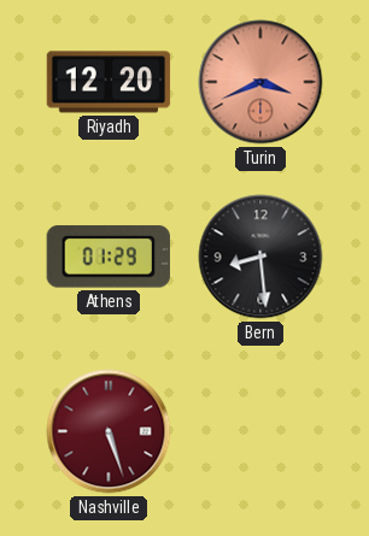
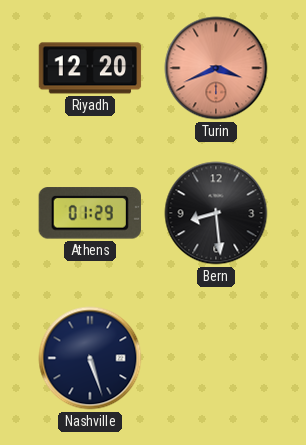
Nashville dial: burgundy -> navy
